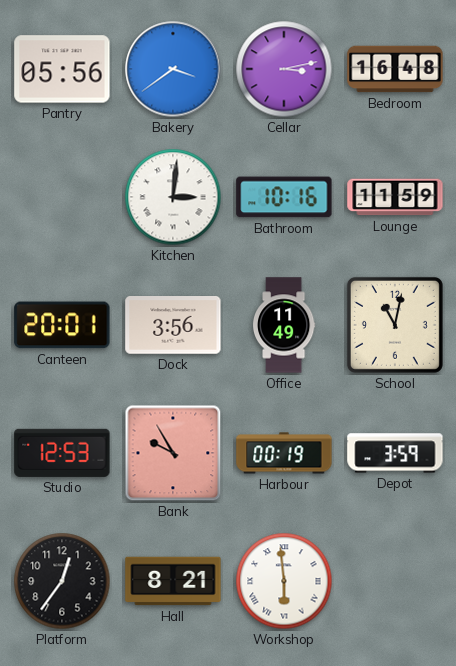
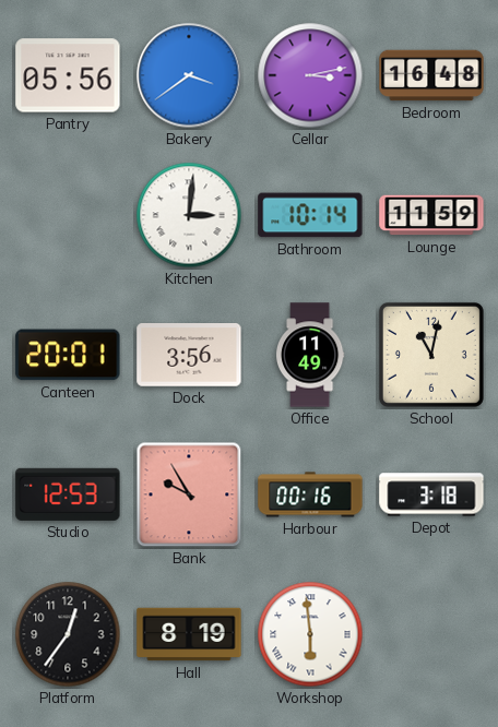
Bathroom: 10:16 -> 10:14
Harbour: 00:19 -> 00:16
Depot: 3:59 -> 3:18
Hall: 8:21 -> 8:19
